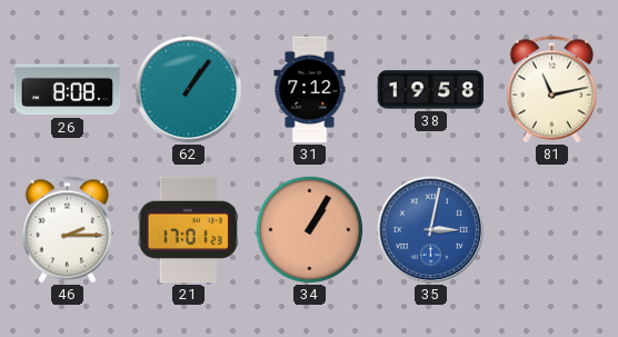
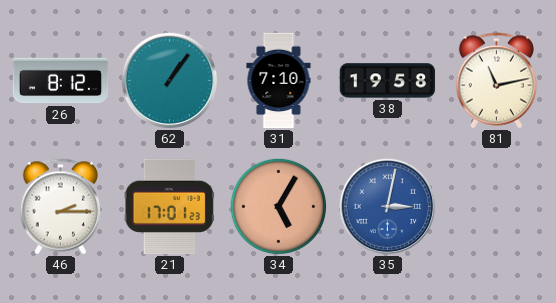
26: 8:08 -> 8:12
31: 7:12 -> 7:10
34: 1:05 -> 5:05
